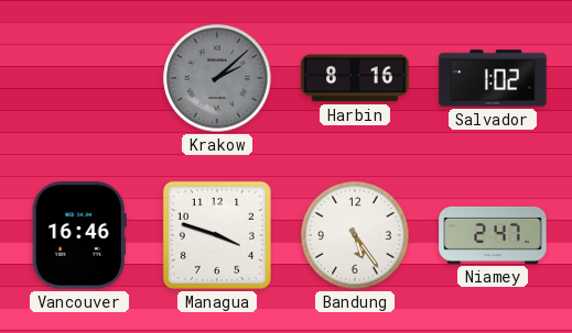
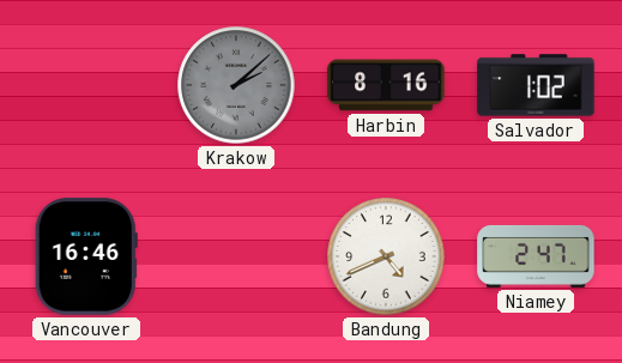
Managua: 3:48 -> none
Bandung: 5:24 -> 4:41
